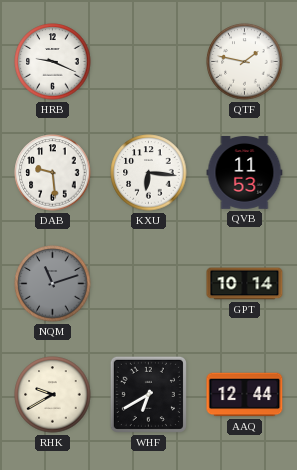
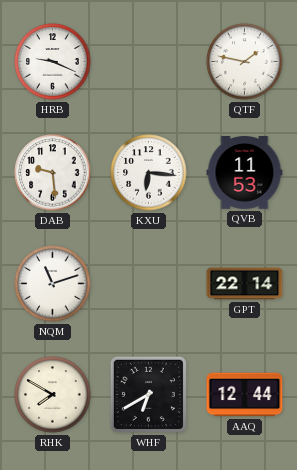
NQM dial: grey -> white
GPT: 10:14 -> 22:14
RHK: 9:40 -> 7:50
